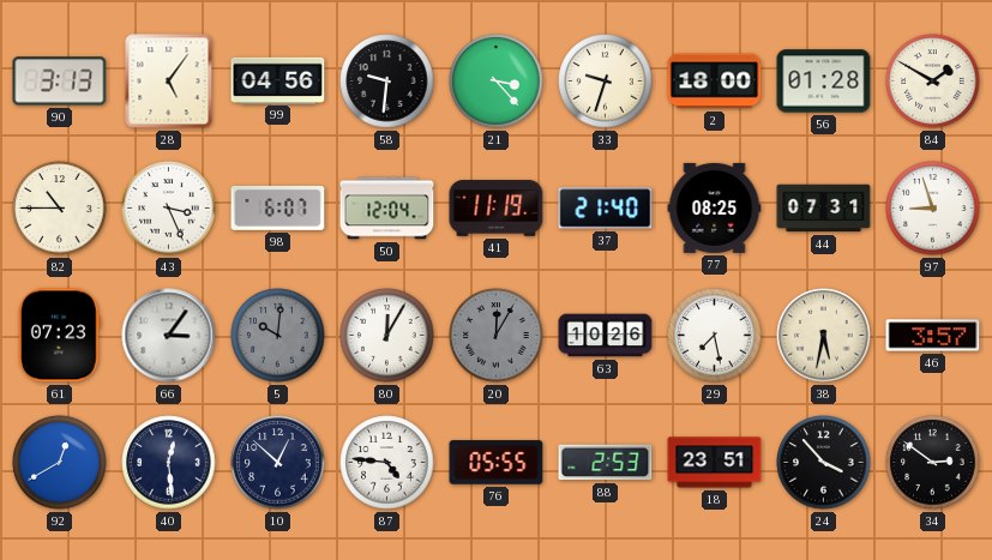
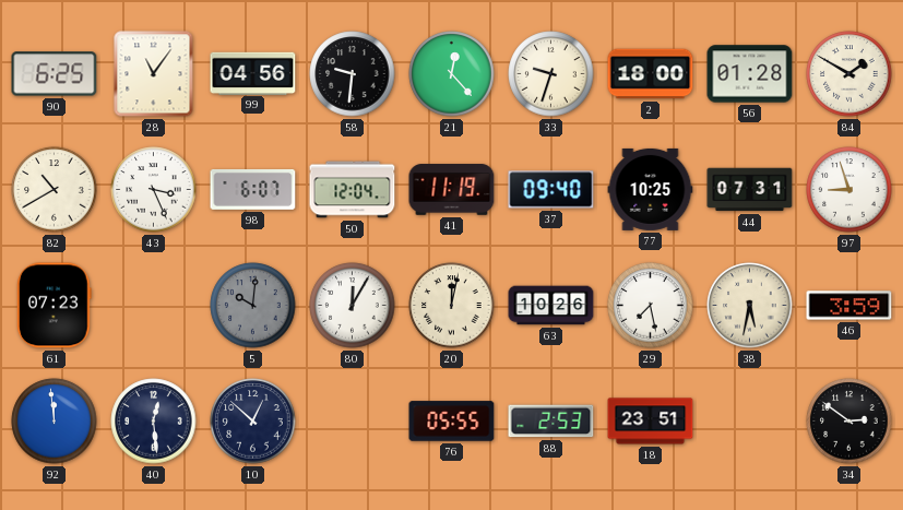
90: 3:13 -> 6:25
28: 5:06 -> 11:06
21: 3:23 -> 12:23
82: 10:45 -> 10:40
37: 21:40 -> 09:40
77: 08:25 -> 10:25
66: 3:06 -> none
20: 12:05 -> 12:02
20 dial: grey -> cream
46: 3:57 -> 3:59
92: 12:40 -> 11:59
87: 4:46 -> none
24: 3:53 -> none
